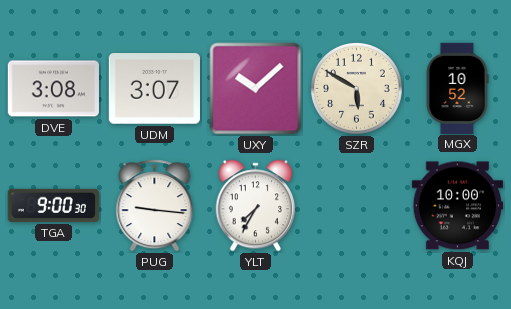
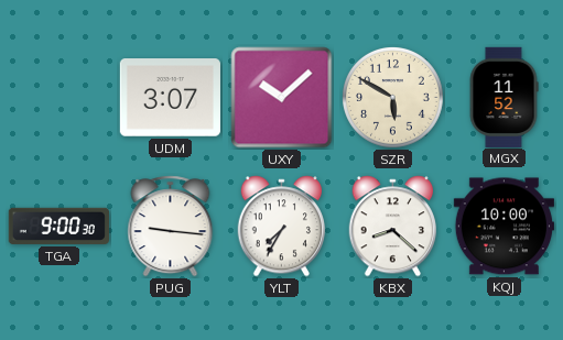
DVE: 3:08 -> none
MGX: 10:52 -> 11:52
KBX: none -> 8:22
